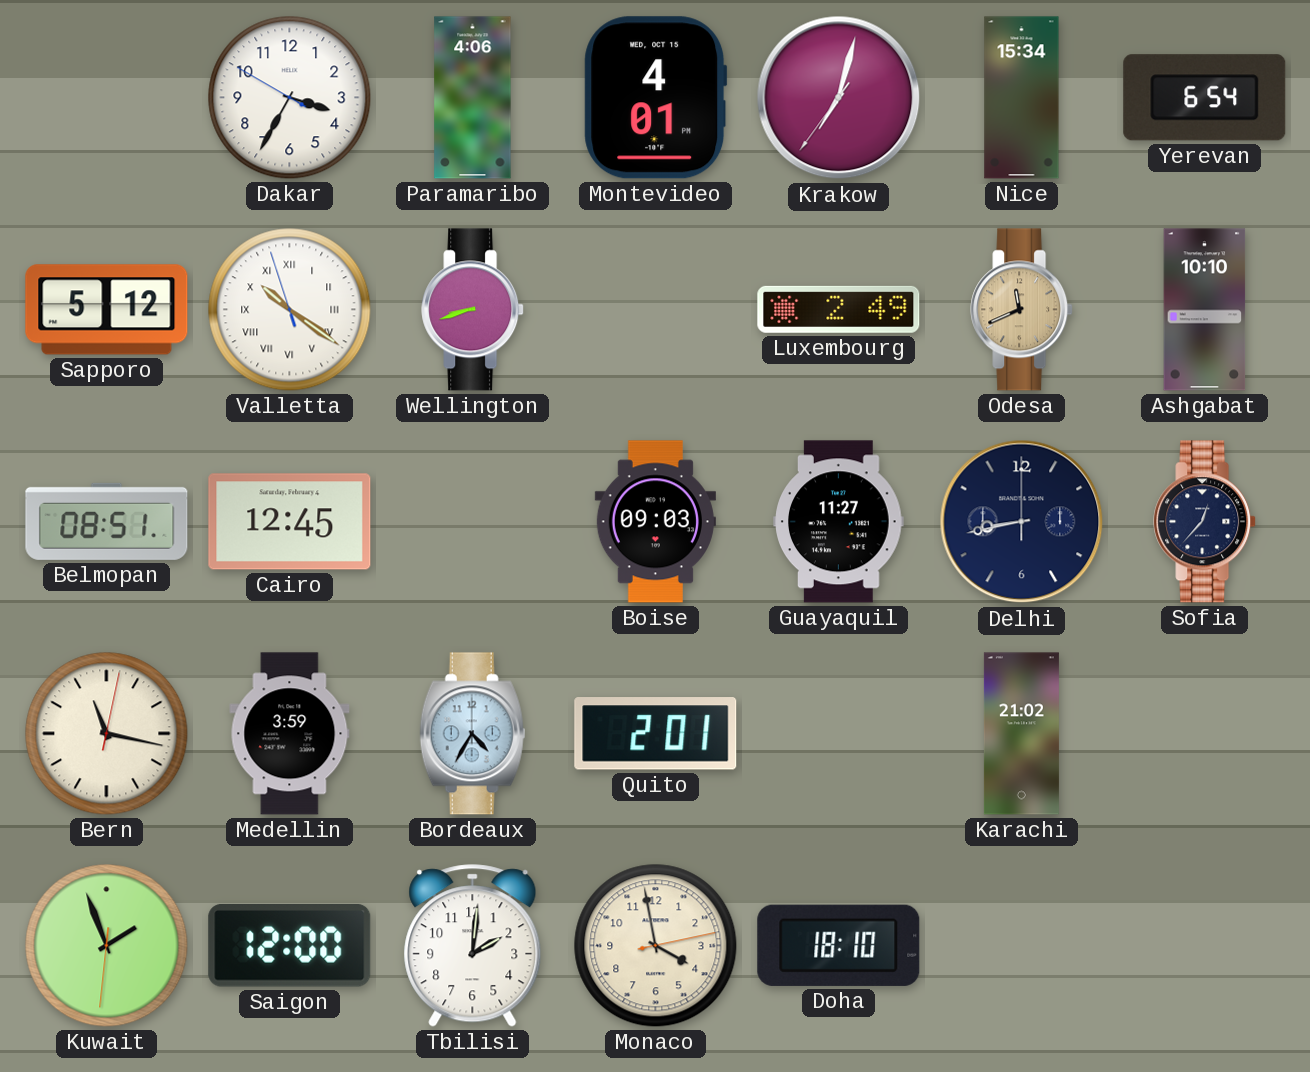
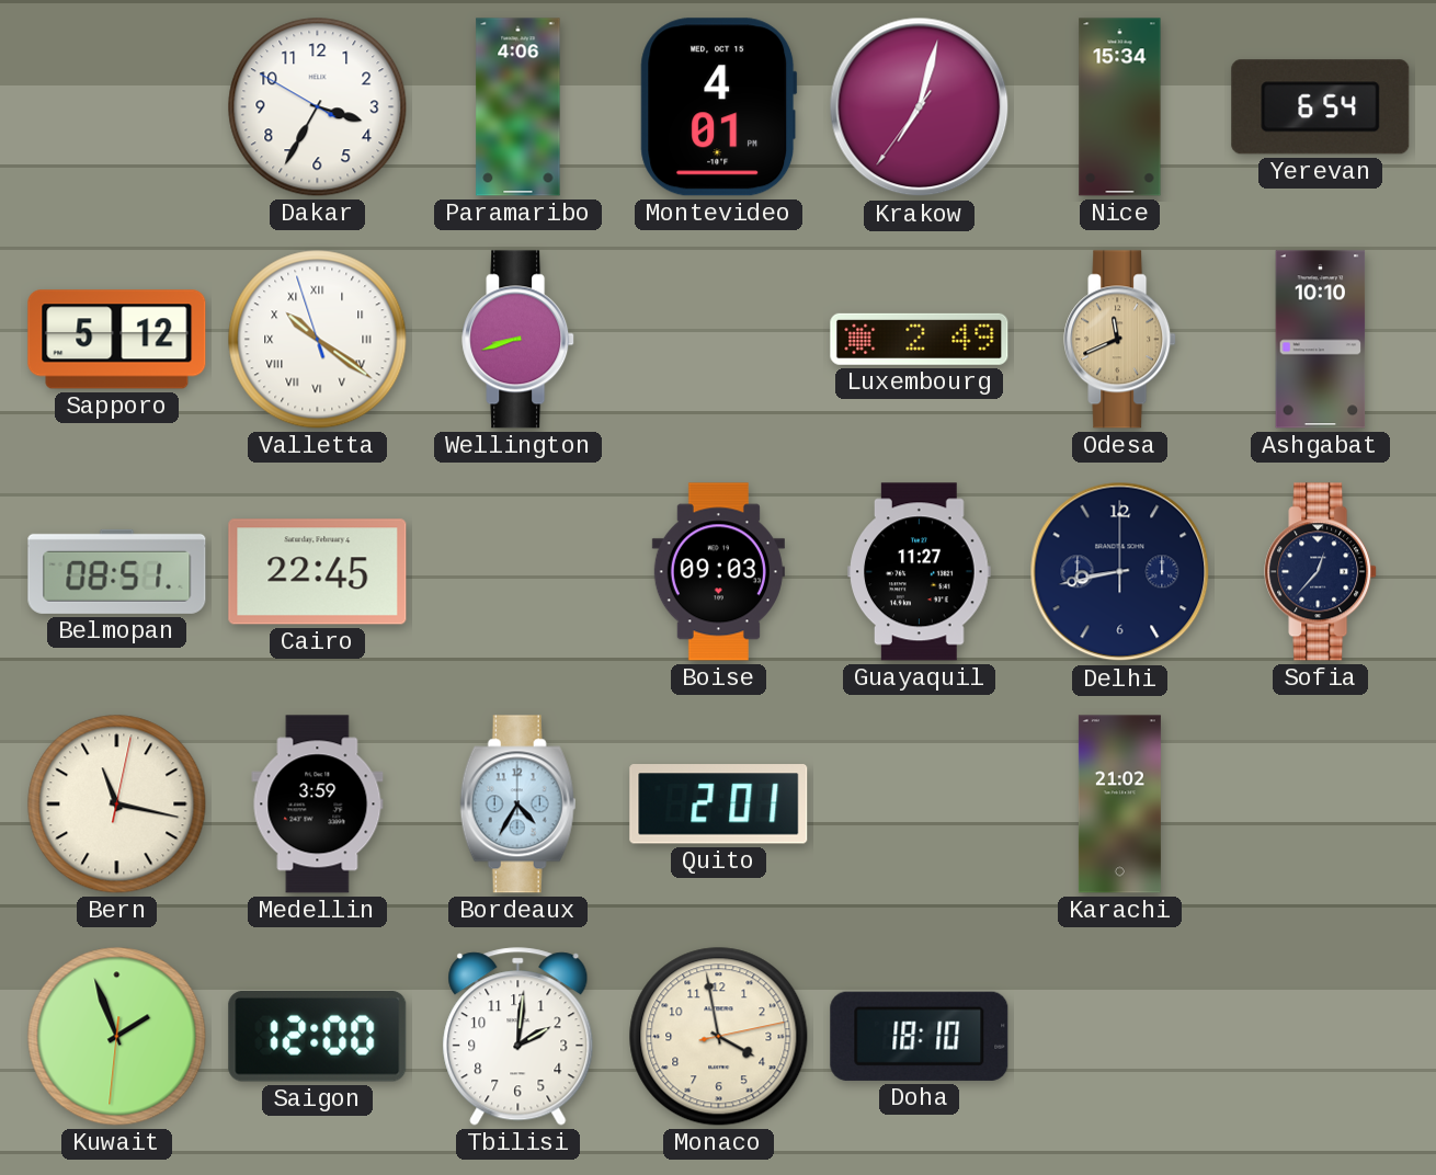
Cairo: 12:45 -> 22:45
